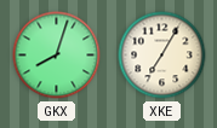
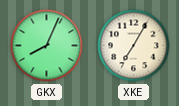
GKX: 8:03 -> 8:04
